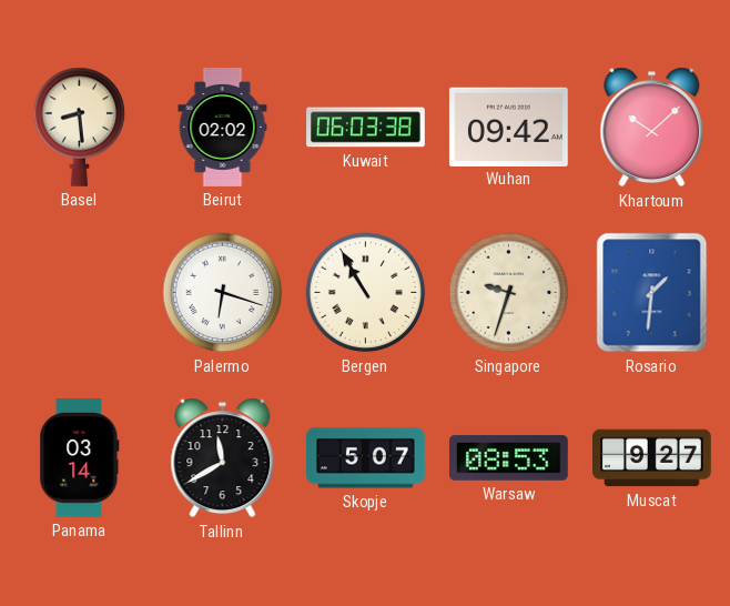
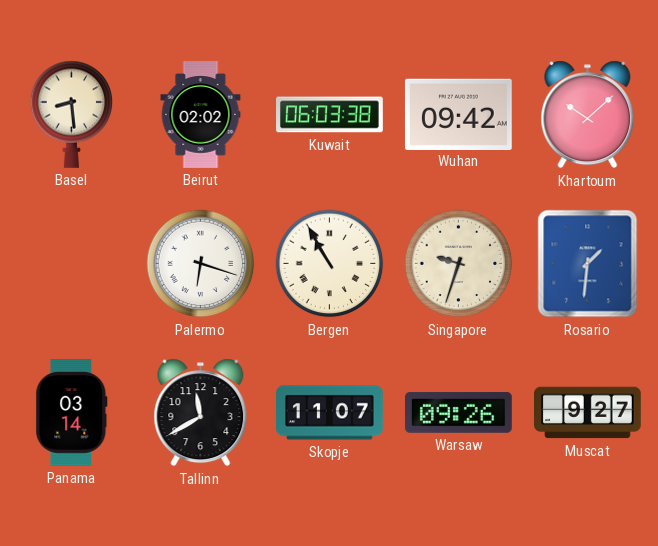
Skopje: 5:07 -> 11:07
Warsaw: 08:53 -> 09:26
